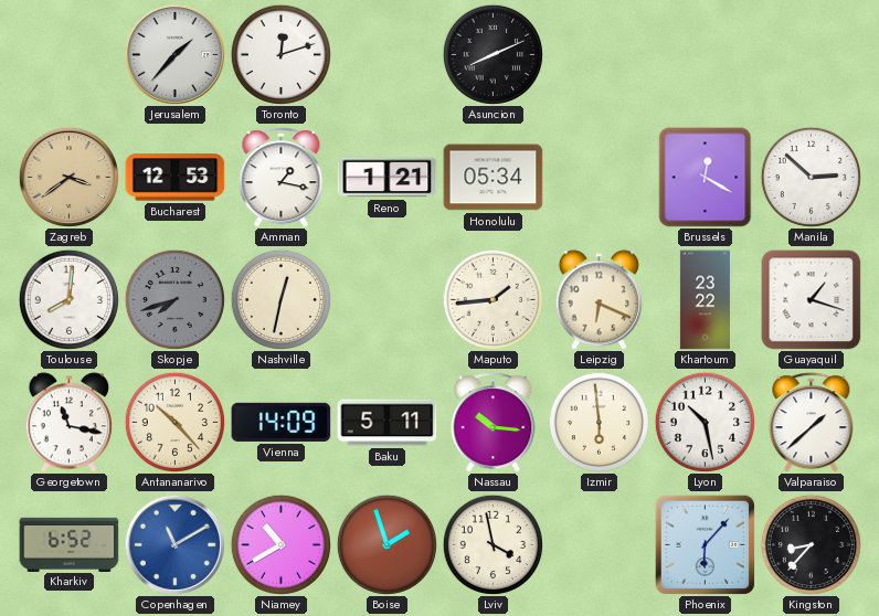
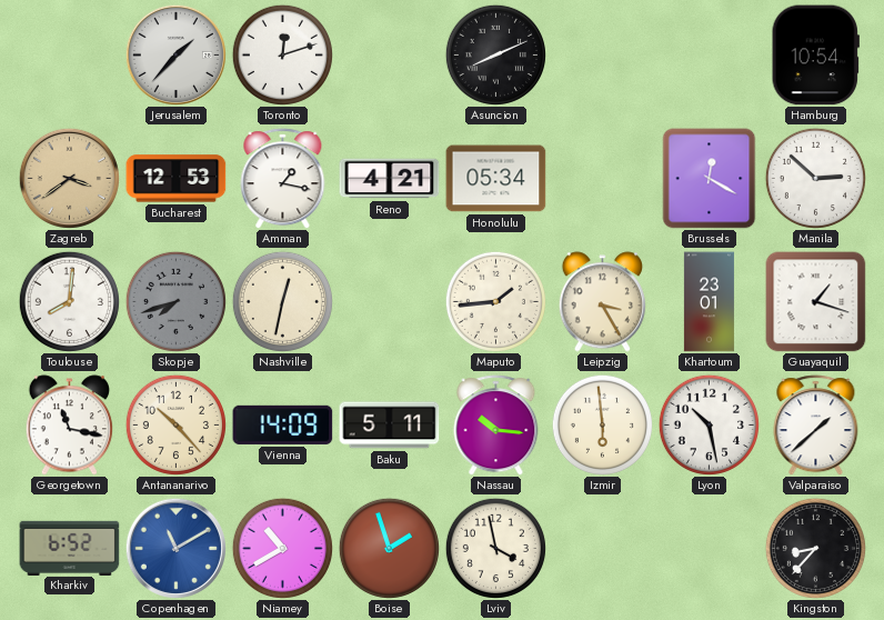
Hamburg: none -> 10:54
Reno: 1:21 -> 4:21
Leipzig: 6:19 -> 3:25
Khartoum: 23:22 -> 23:01
Phoenix: 6:07 -> none
